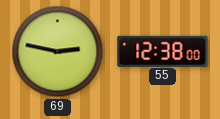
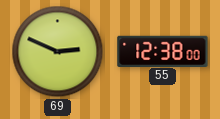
69: 2:47 -> 2:49
